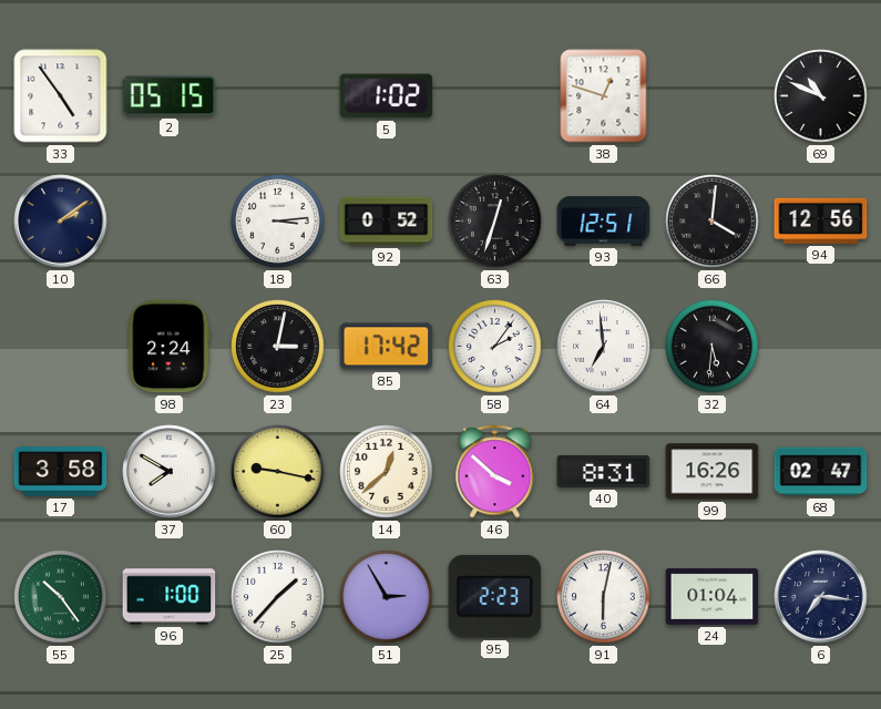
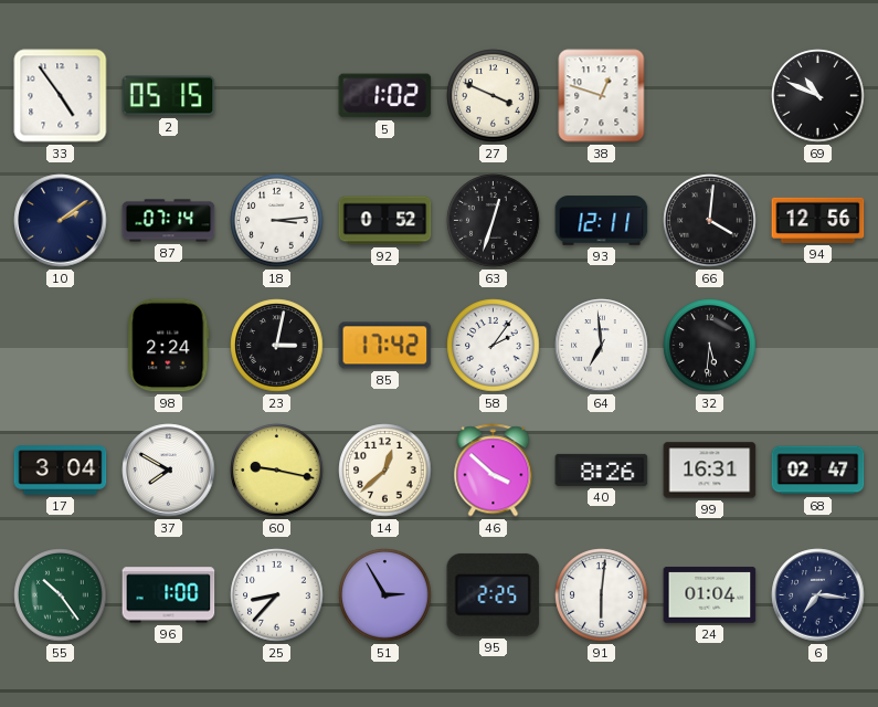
27: none -> 3:49
87: none -> 07:14
93: 12:51 -> 12:11
17: 3:58 -> 3:04
40: 8:31 -> 8:26
99: 16:26 -> 16:31
25: 1:37 -> 8:37
95: 2:23 -> 2:25
91: 6:02 -> 6:01
